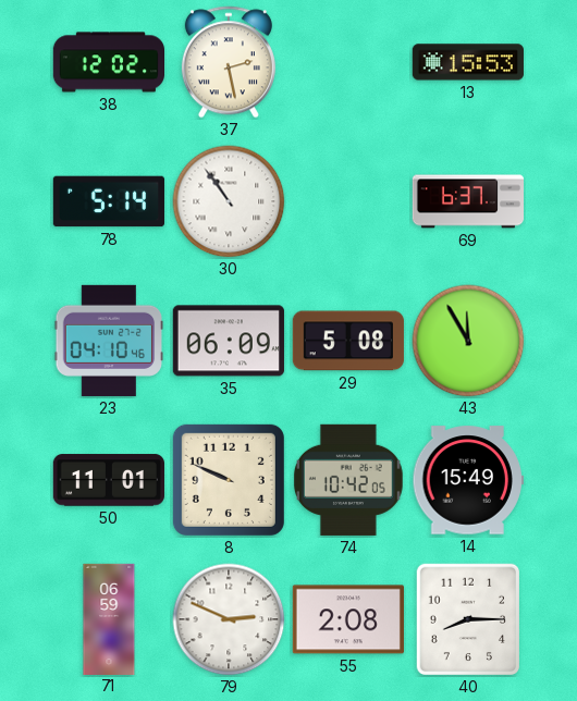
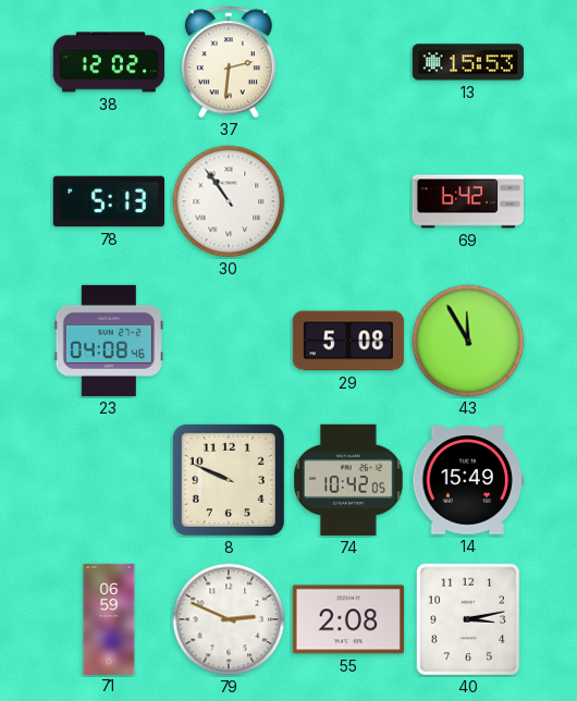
37: 2:28 -> 2:31
78: 5:14 -> 5:13
69: 6:37 -> 6:42
23: 04:10 -> 04:08
35: 06:09 -> none
50: 11:01 -> none
40: 8:15 -> 3:13
